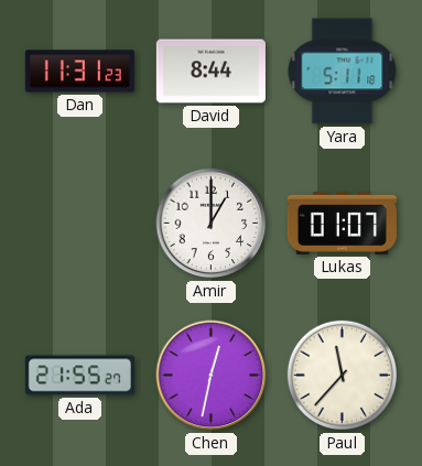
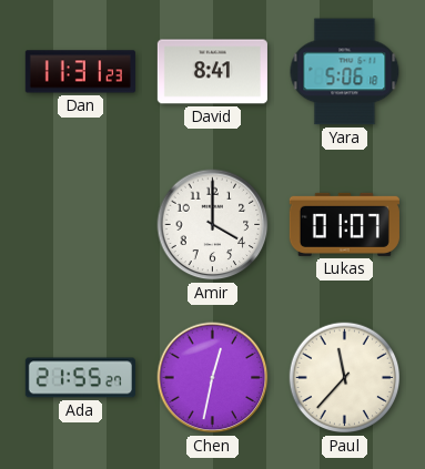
David: 8:44 -> 8:41
Yara: 5:11 -> 5:06
Amir: 1:00 -> 4:00
